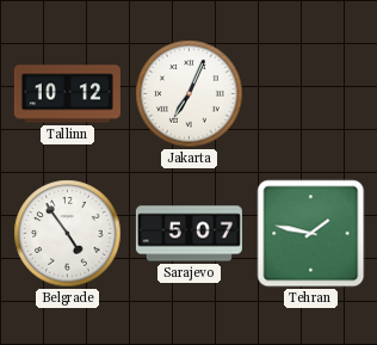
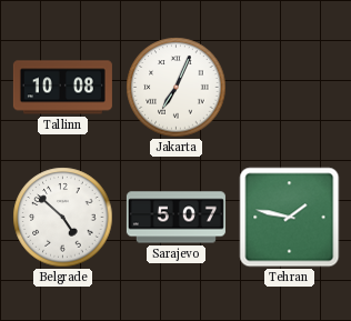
Tallinn: 10:12 -> 10:08
Belgrade: 4:54 -> 4:52
